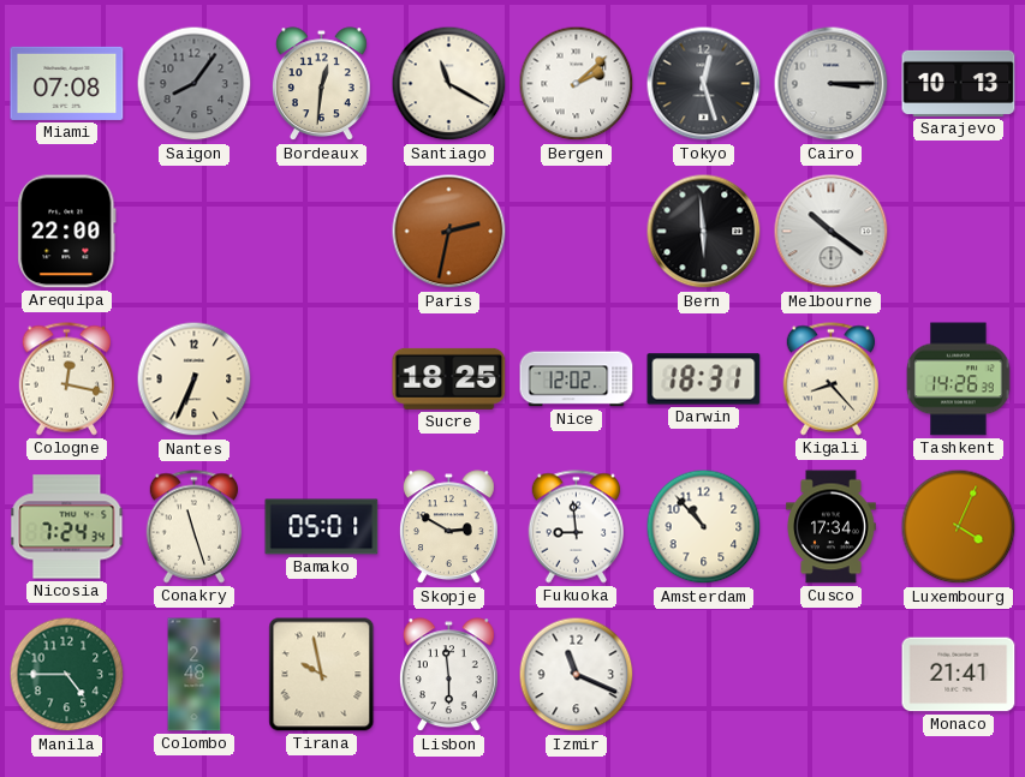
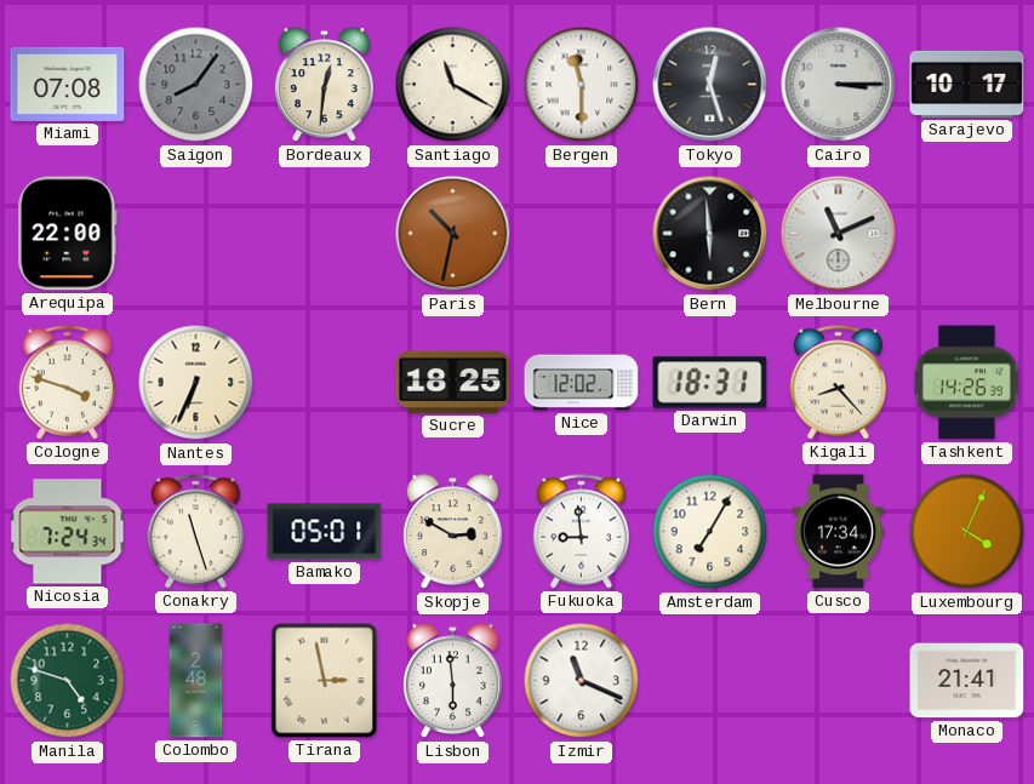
Bergen: 2:08 -> 11:30
Sarajevo: 10:13 -> 10:17
Paris: 2:32 -> 10:32
Melbourne: 10:21 -> 11:11
Cologne: 12:17 -> 3:48
Amsterdam: 10:53 -> 7:05
Manila: 4:45 -> 4:48
Tirana: 9:58 -> 2:58
